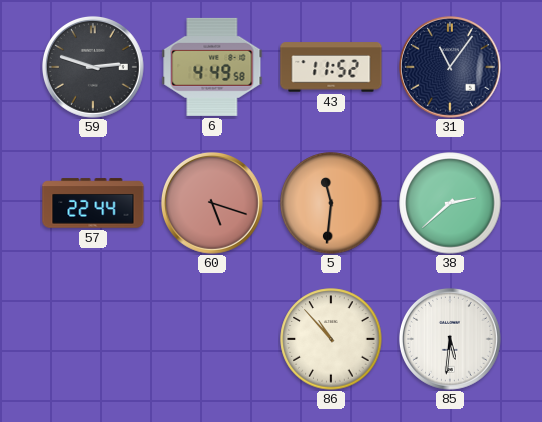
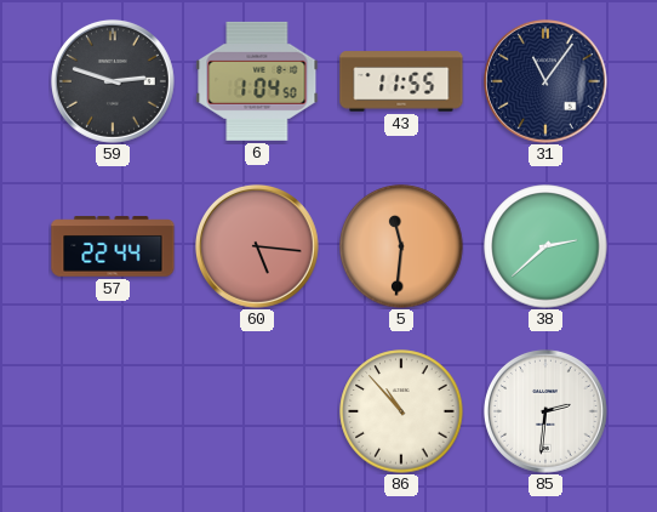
6: 4:49 -> 1:04
43: 11:52 -> 11:55
60: 5:18 -> 5:16
85: 5:31 -> 2:31
